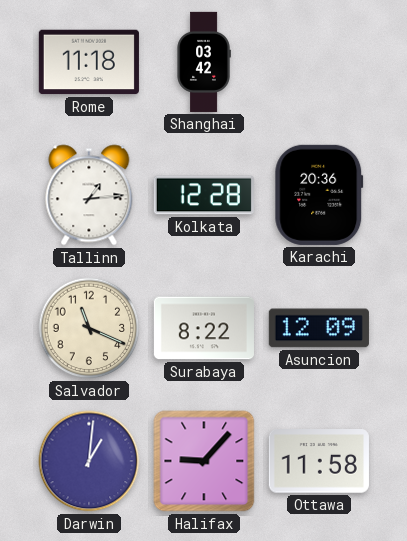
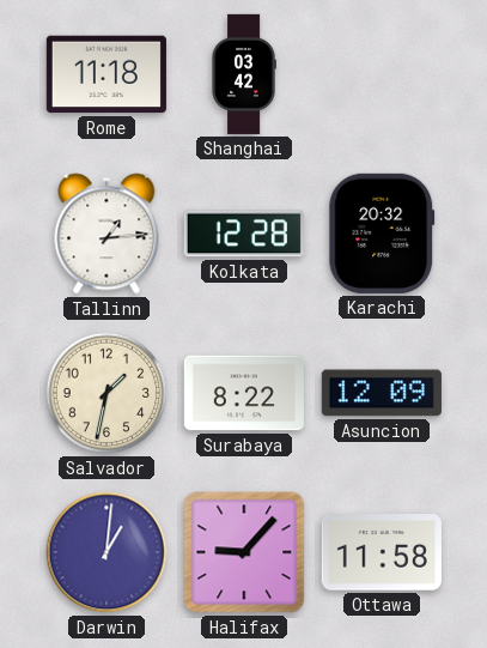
Karachi: 20:36 -> 20:32
Salvador: 11:19 -> 1:32
